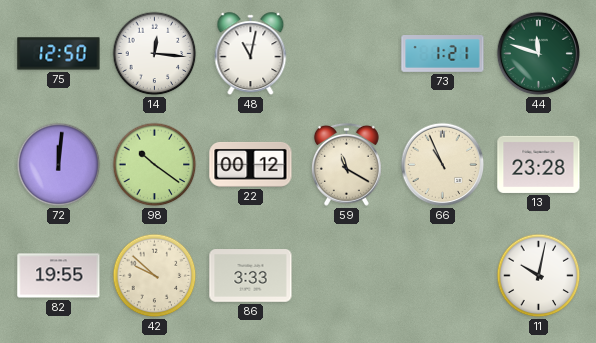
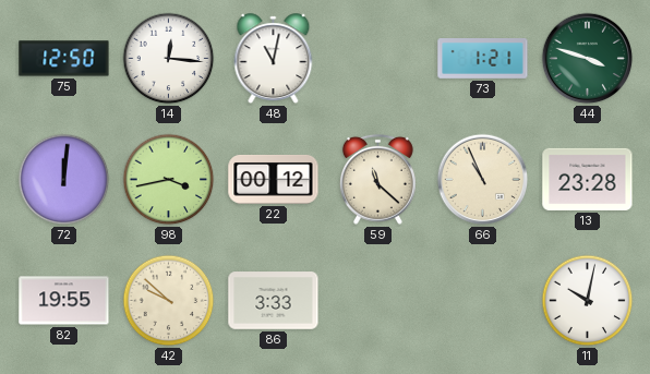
44: 11:48 -> 3:48
98: 10:21 -> 3:43
59: 11:20 -> 11:22
